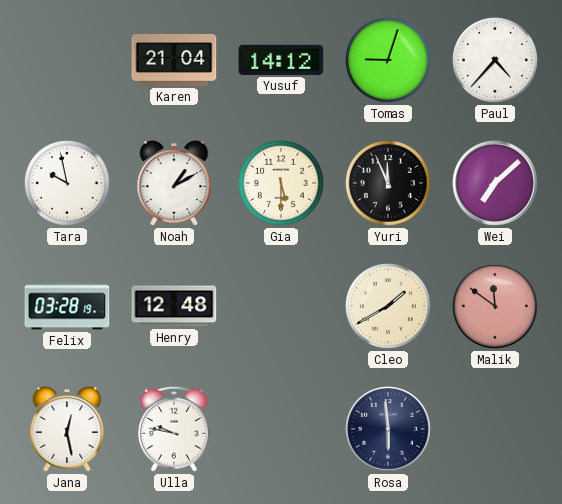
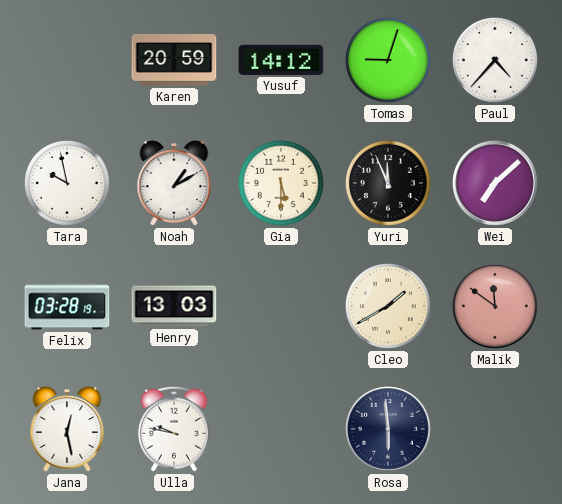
Karen: 21:04 -> 20:59
Henry: 12:48 -> 13:03
